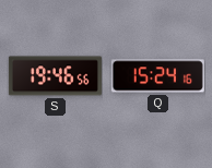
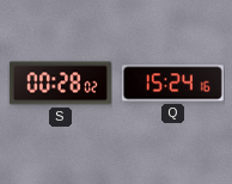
S: 19:46 -> 00:28
